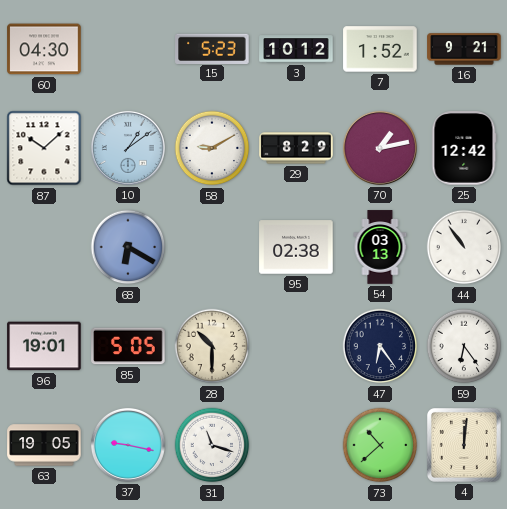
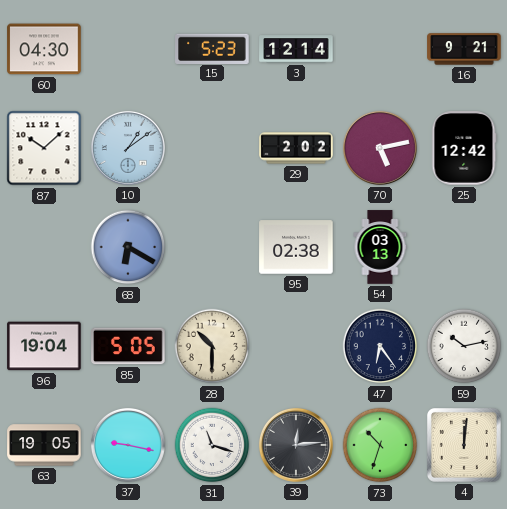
3: 10:12 -> 12:14
7: 1:52 -> none
58: 9:10 -> none
29: 8:29 -> 2:02
70: 1:13 -> 5:13
44: 10:54 -> none
96: 19:01 -> 19:04
59: 6:24 -> 10:13
39: none -> 12:14
73: 10:38 -> 10:33
